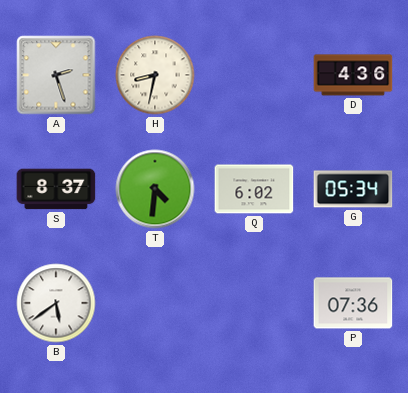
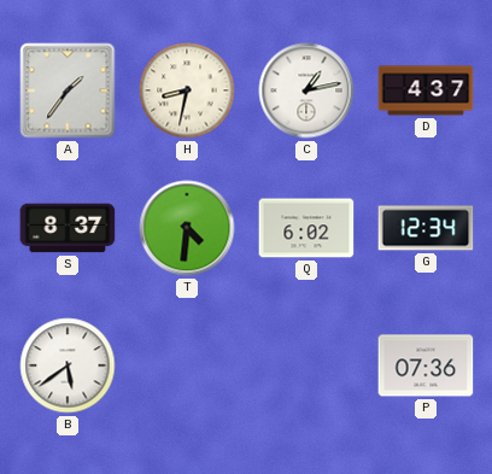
A: 2:27 -> 1:36
C: none -> 1:13
D: 4:36 -> 4:37
G: 05:34 -> 12:34
